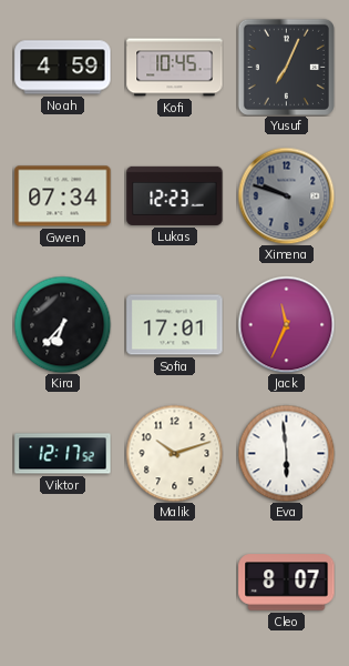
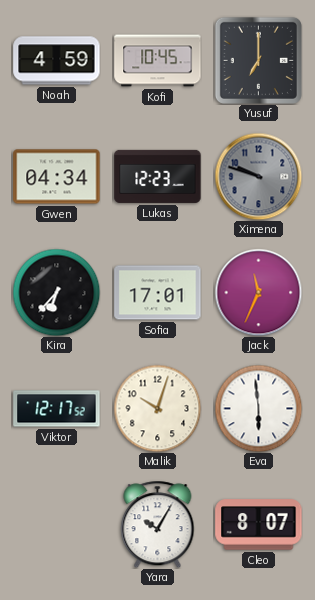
Yusuf: 7:04 -> 7:00
Gwen: 07:34 -> 04:34
Malik: 10:12 -> 10:03
Yara: none -> 10:05
